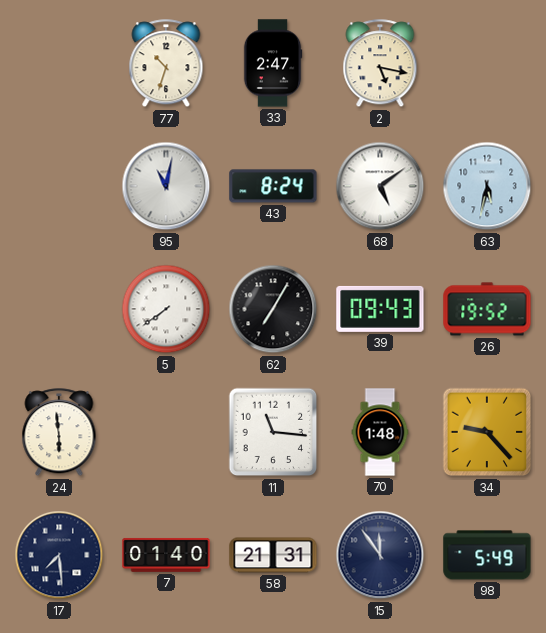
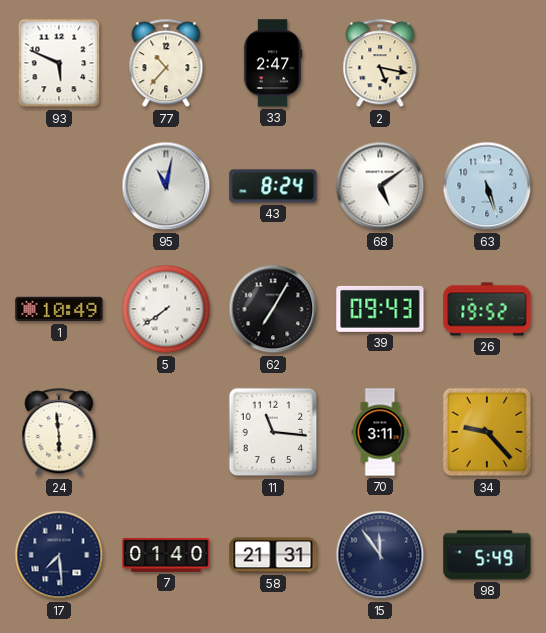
93: none -> 5:49
77: 10:33 -> 10:37
63: 5:32 -> 5:27
1: none -> 10:49
70: 1:48 -> 3:11
